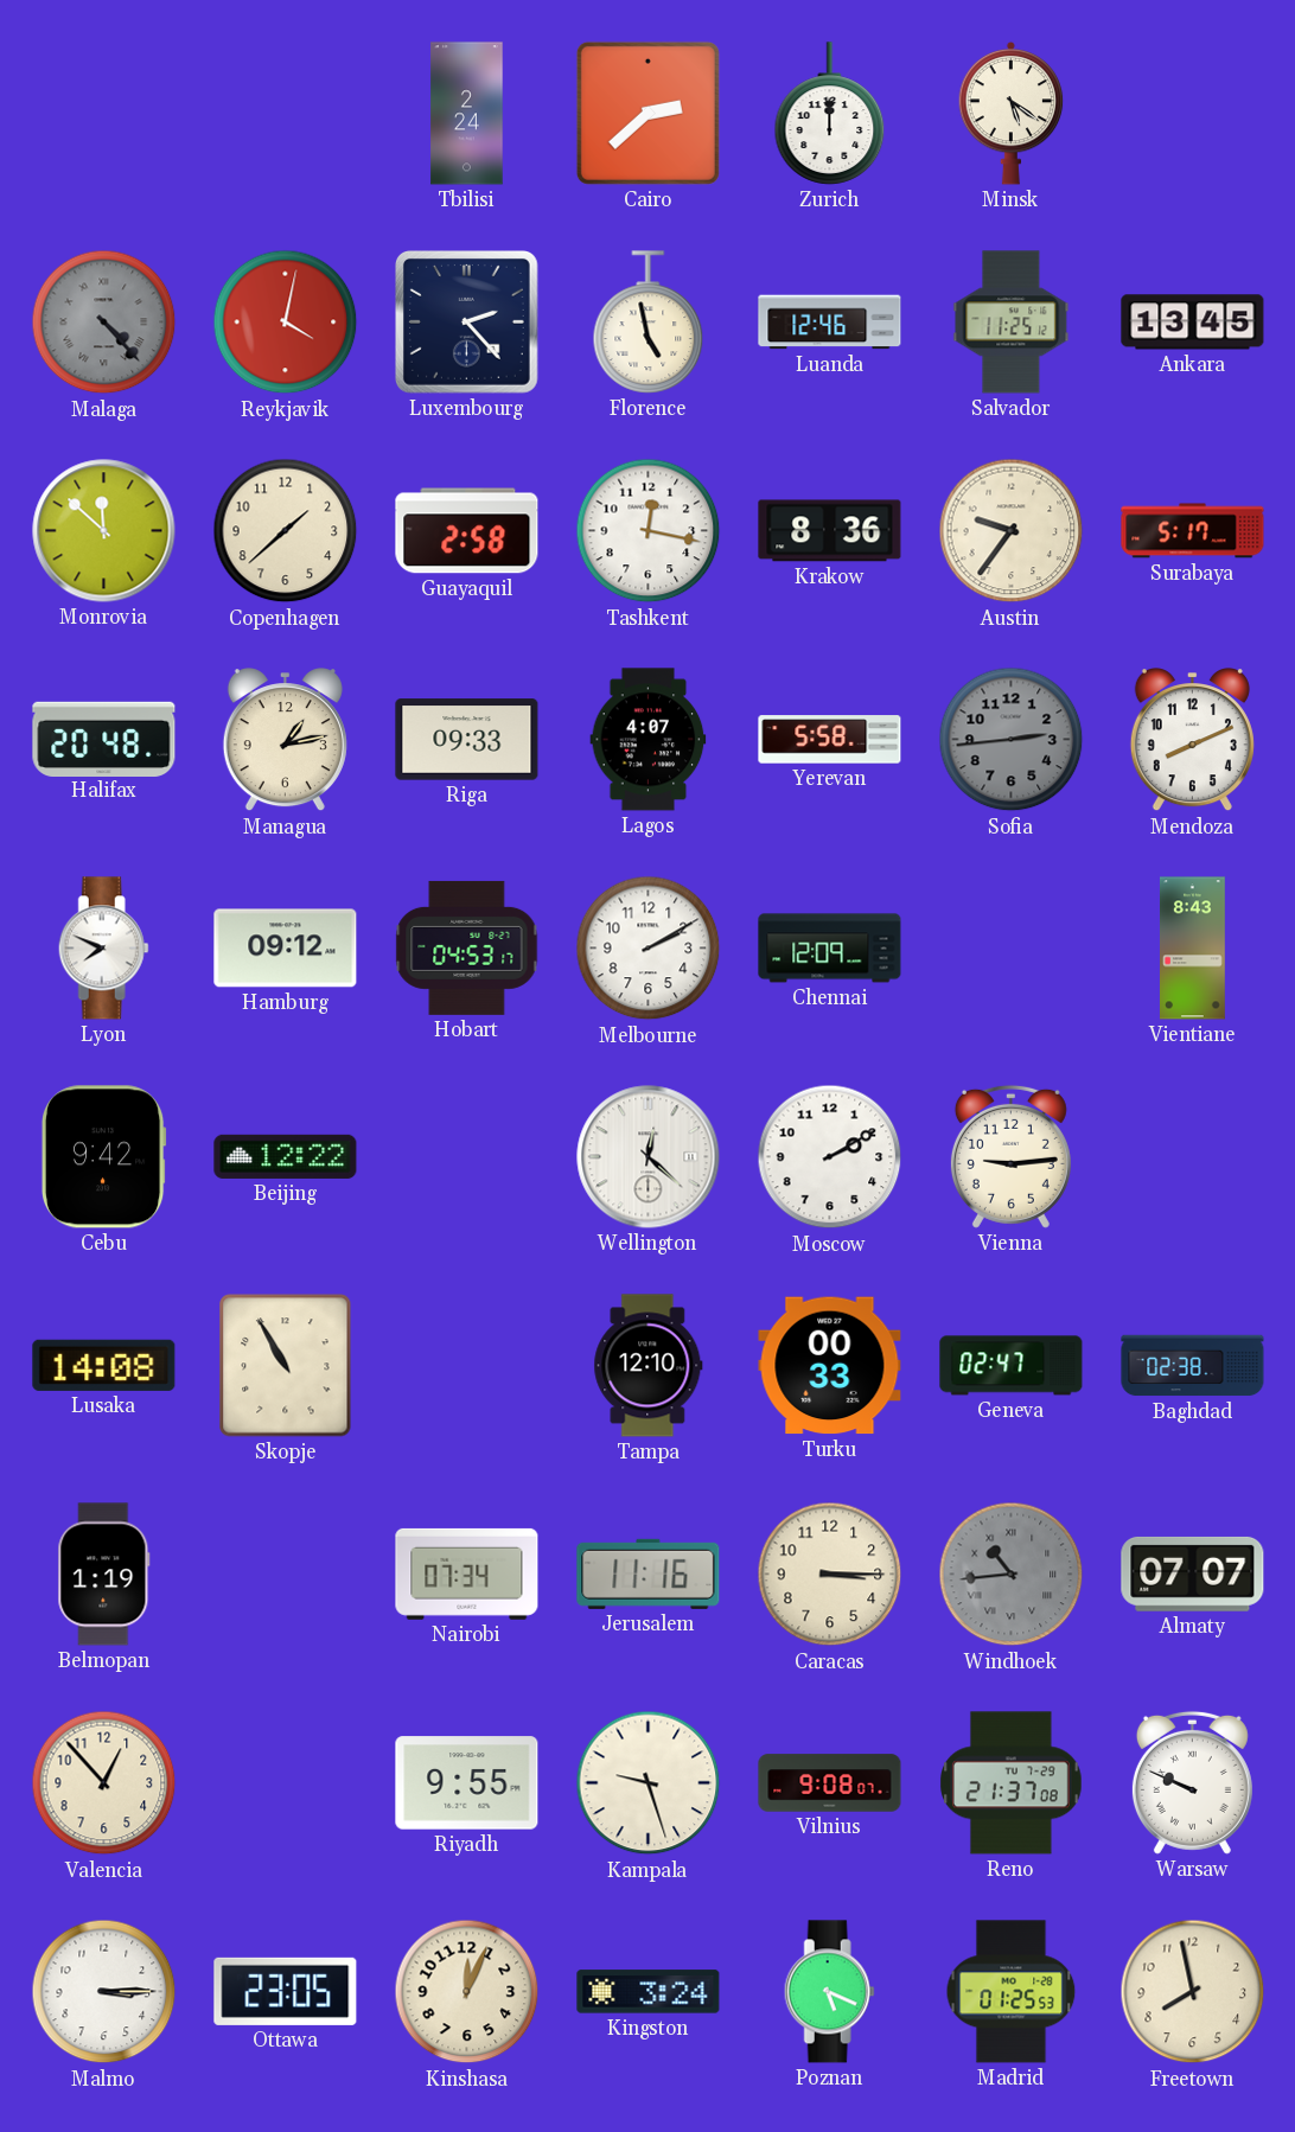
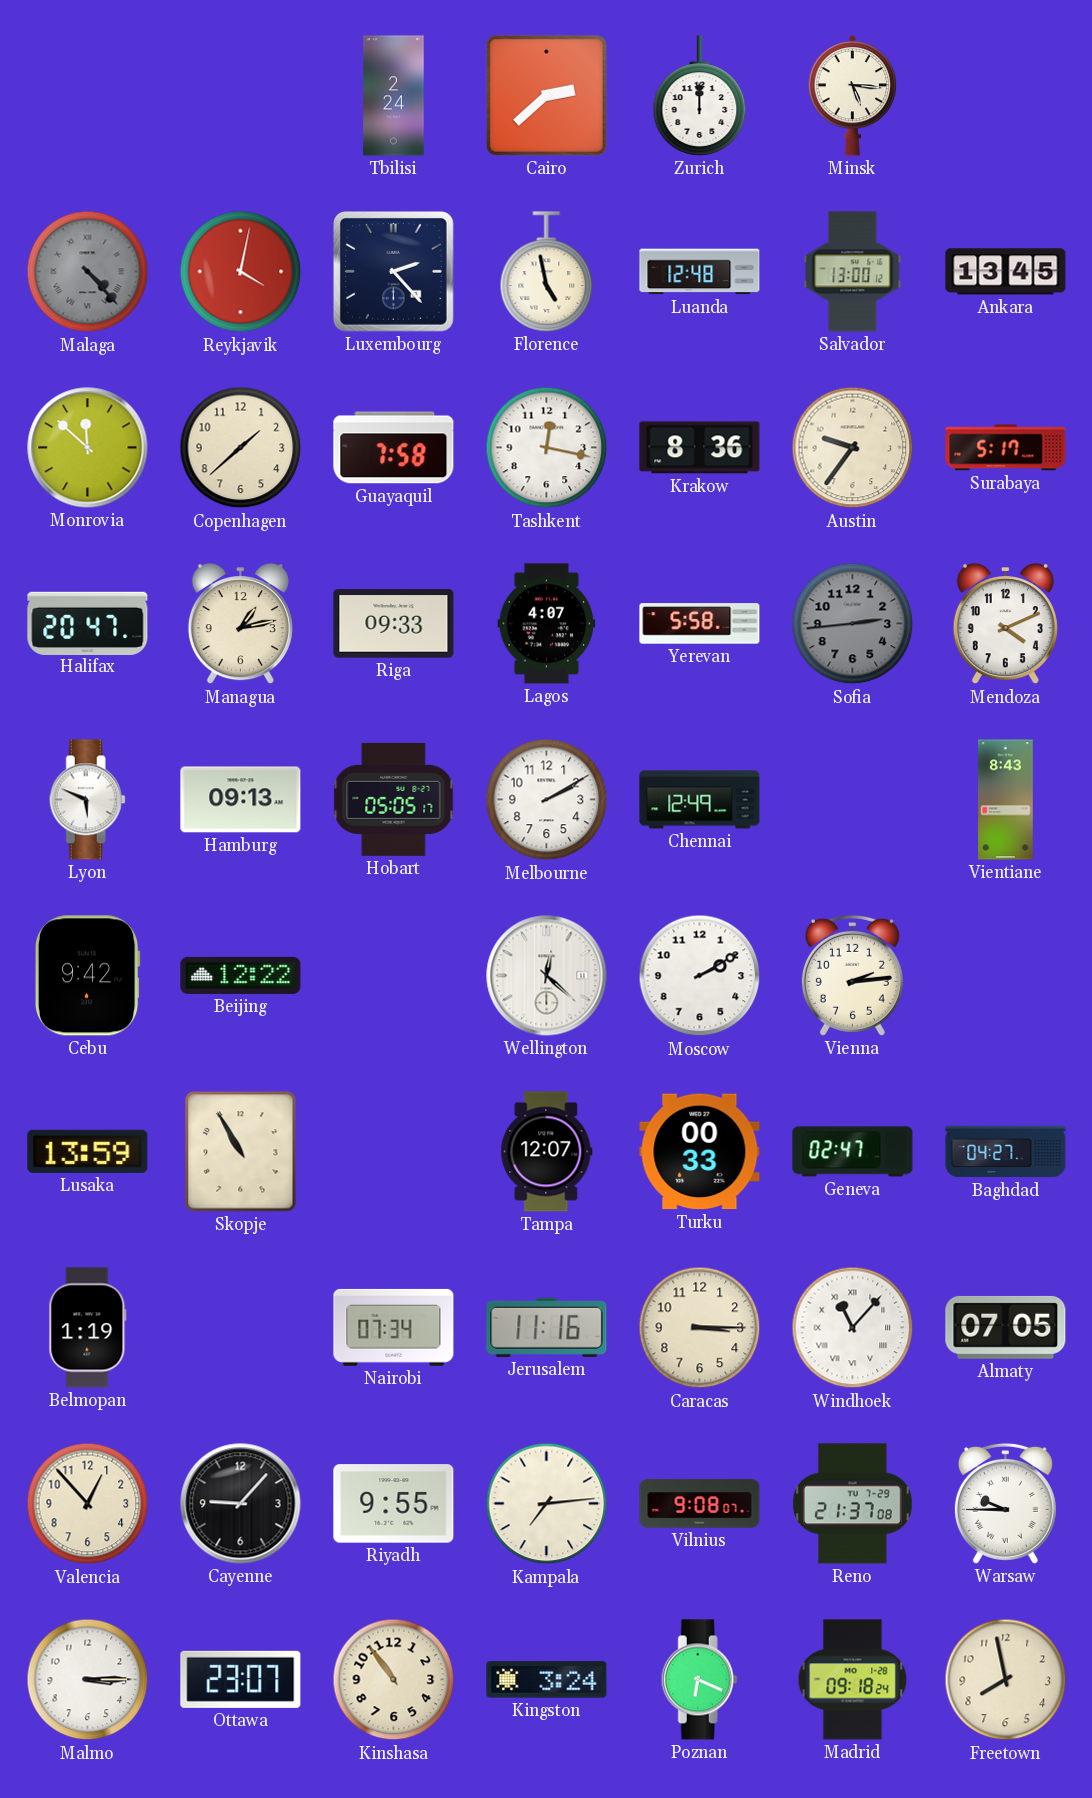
Minsk: 5:21 -> 5:16
Luanda: 12:46 -> 12:48
Salvador: 11:25 -> 13:00
Guayaquil: 2:58 -> 7:58
Halifax: 20:48 -> 20:47
Mendoza: 8:11 -> 4:11
Lyon: 7:49 -> 5:49
Hamburg: 09:12 -> 09:13
Hobart: 04:53 -> 05:05
Chennai: 12:09 -> 12:49
Vienna: 9:14 -> 2:14
Lusaka: 14:08 -> 13:59
Tampa: 12:10 -> 12:07
Baghdad: 02:38 -> 04:27
Windhoek: 10:44 -> 11:07
Windhoek dial: grey -> white
Almaty: 07:07 -> 07:05
Cayenne: none -> 9:07
Kampala: 9:27 -> 7:14
Warsaw: 9:49 -> 9:45
Ottawa: 23:05 -> 23:07
Kinshasa: 12:04 -> 10:54
Poznan: 5:19 -> 6:19
Madrid: 01:25 -> 09:18
